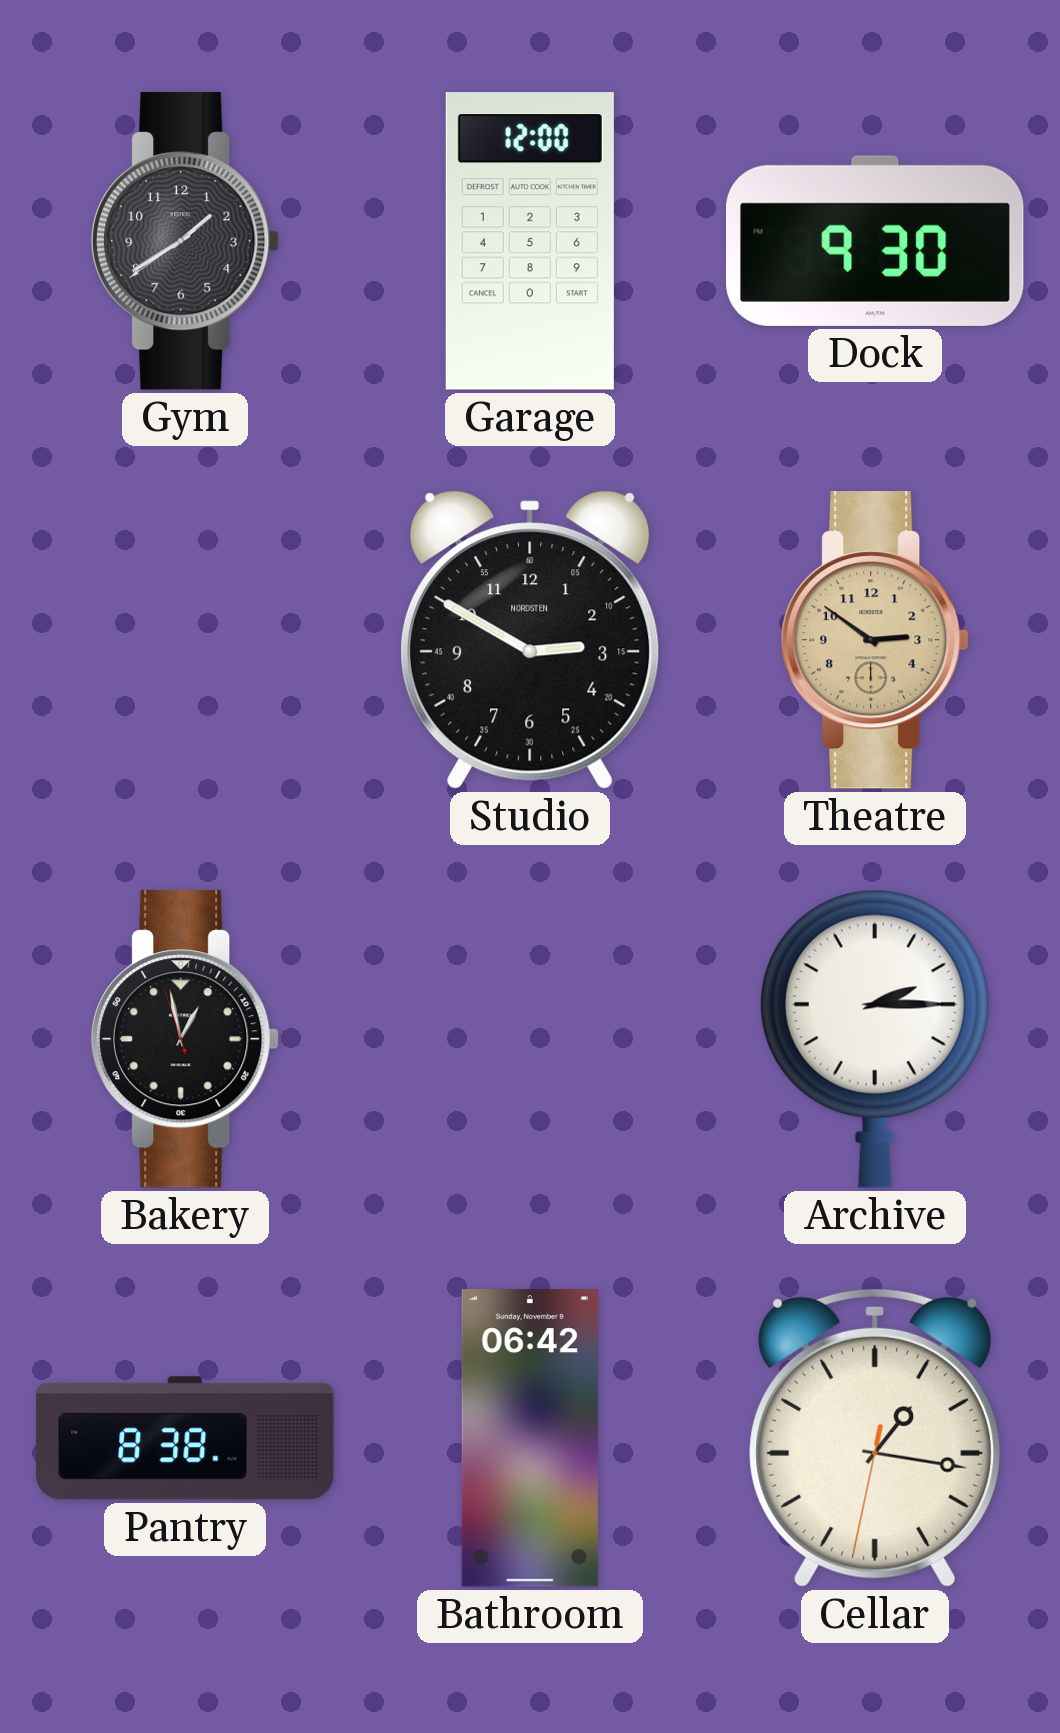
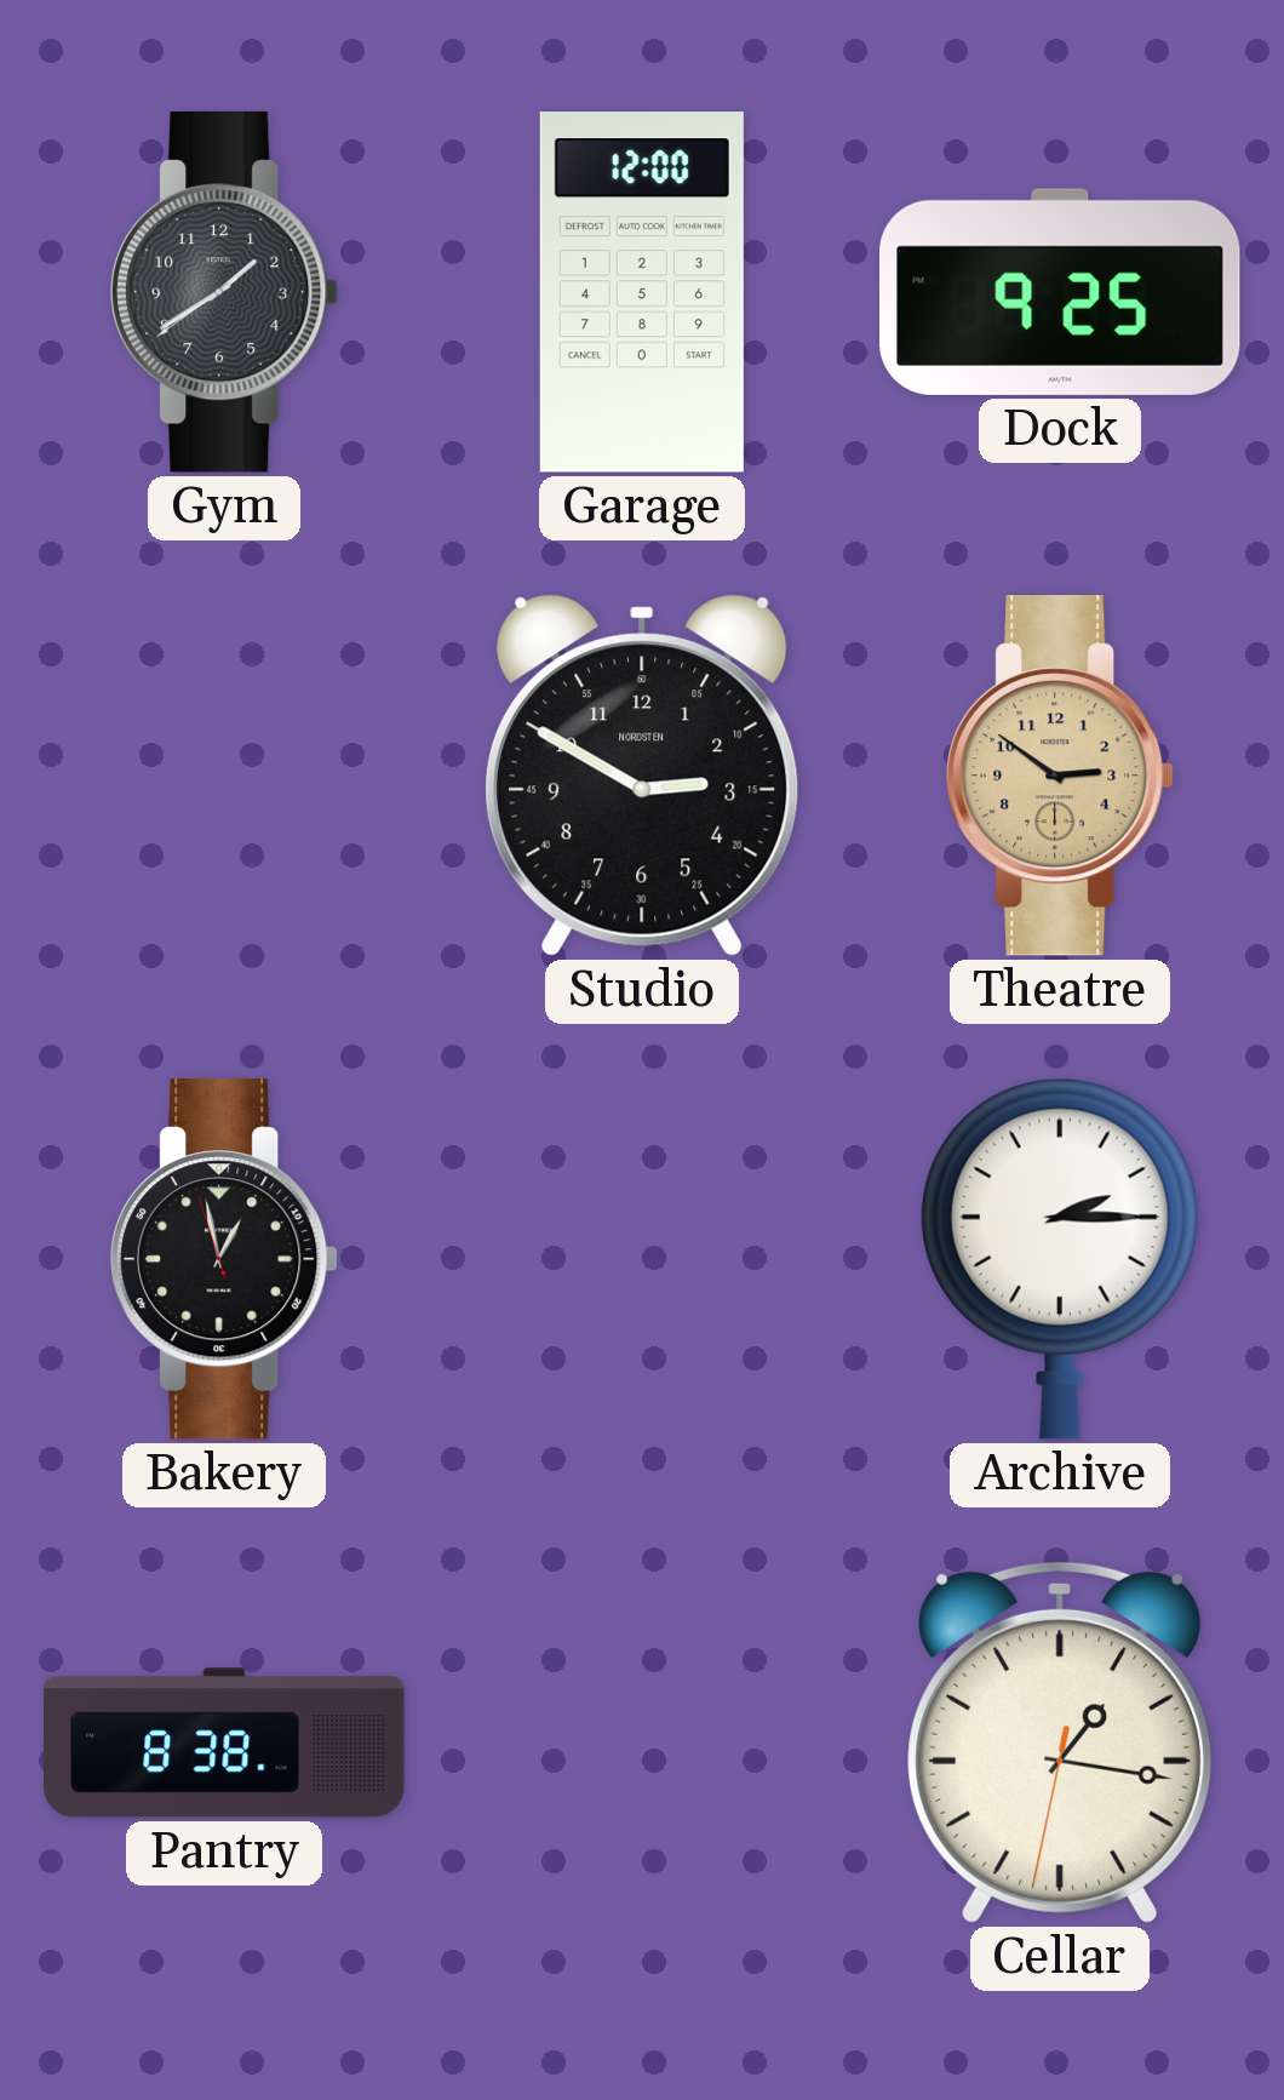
Dock: 9:30 -> 9:25
Bathroom: 06:42 -> none
